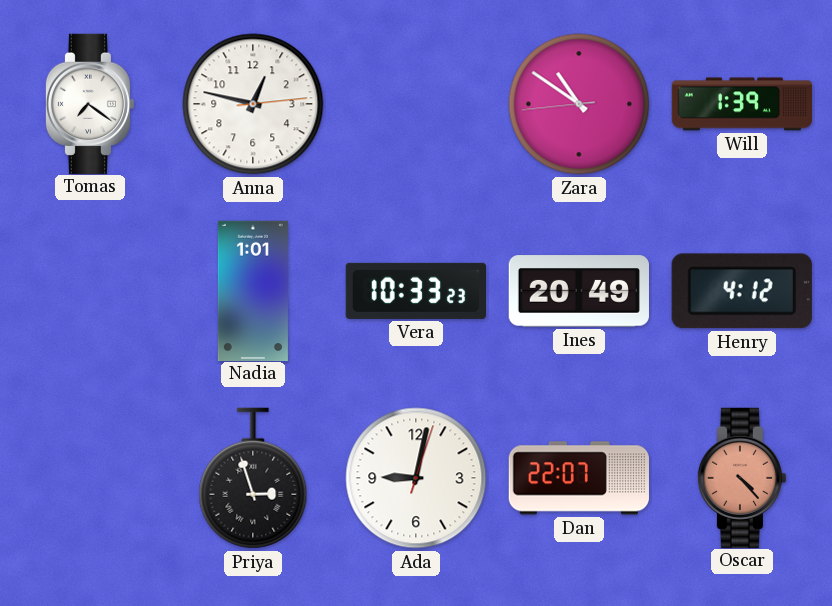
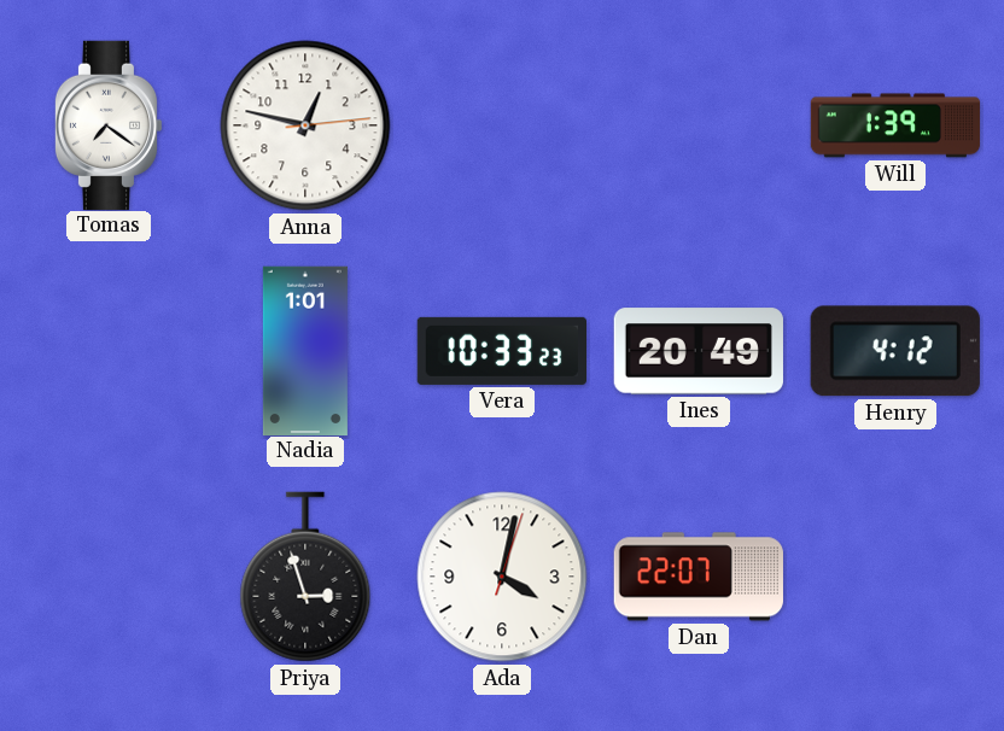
Zara: 10:50 -> none
Ada: 9:02 -> 4:02
Oscar: 4:23 -> none
